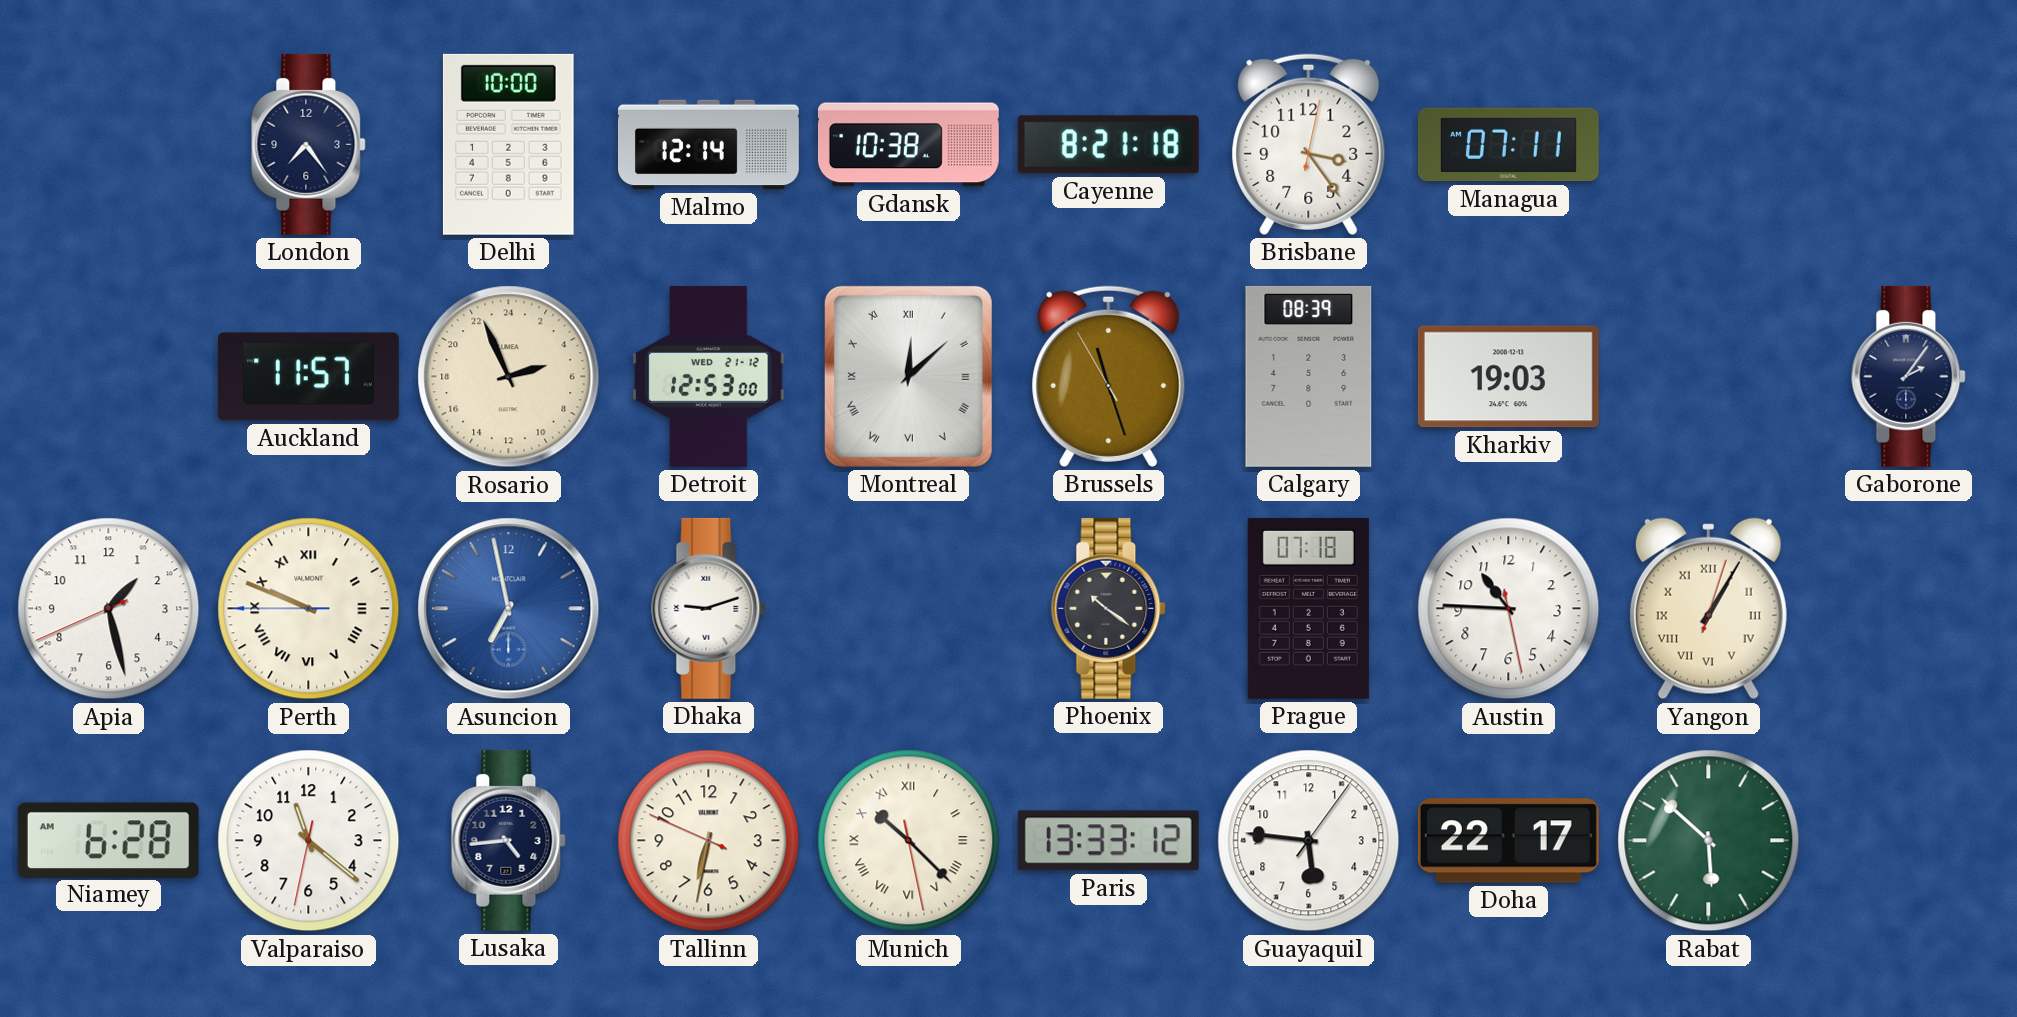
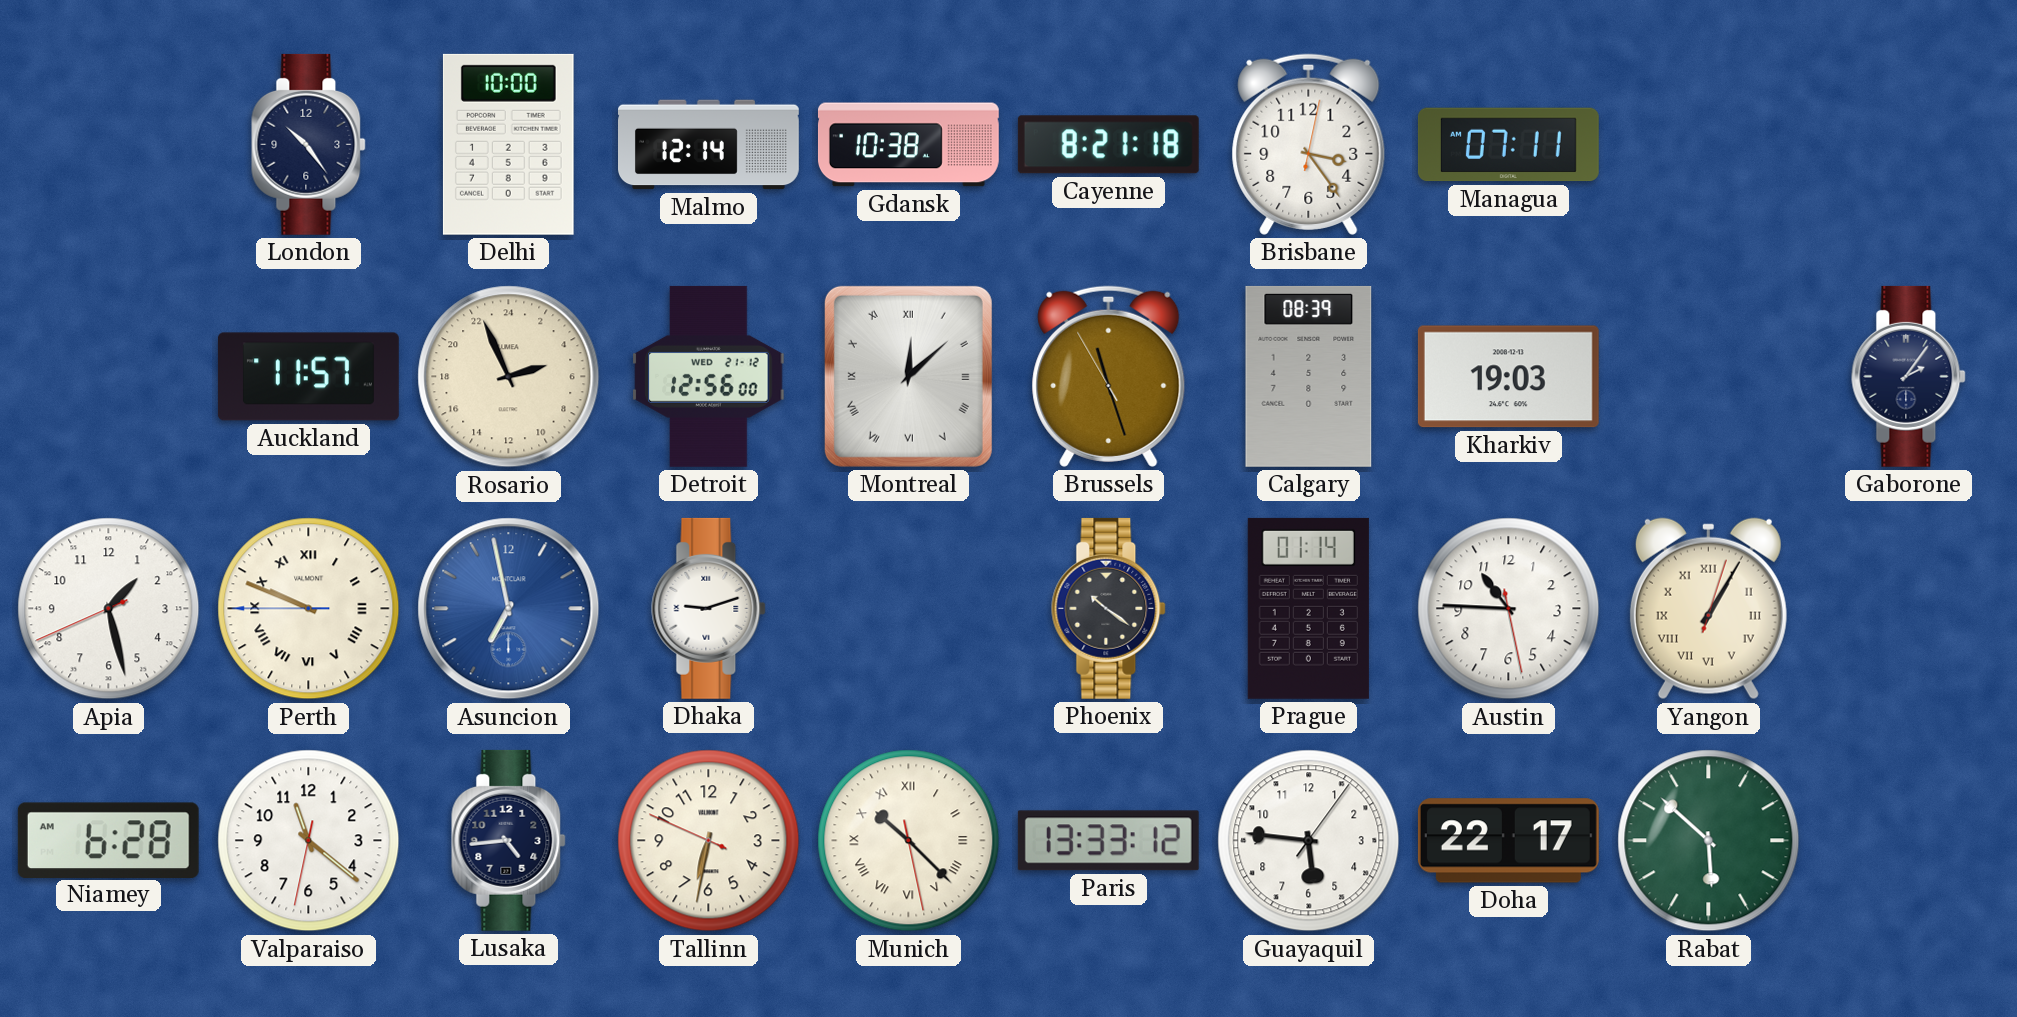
London: 7:24 -> 10:24
Detroit: 12:53 -> 12:56
Prague: 07:18 -> 01:14
